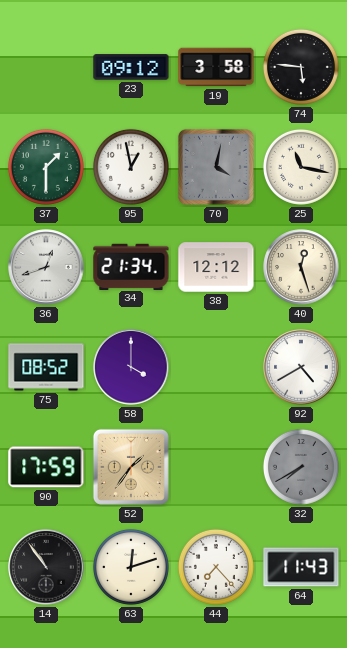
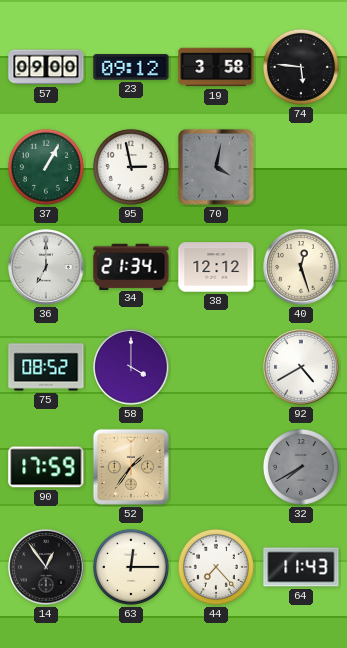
57: none -> 09:00
37: 1:30 -> 1:05
95: 12:58 -> 2:58
25: 11:17 -> none
36: 12:42 -> 7:00
14: 10:54 -> 12:54
63: 12:12 -> 12:15
